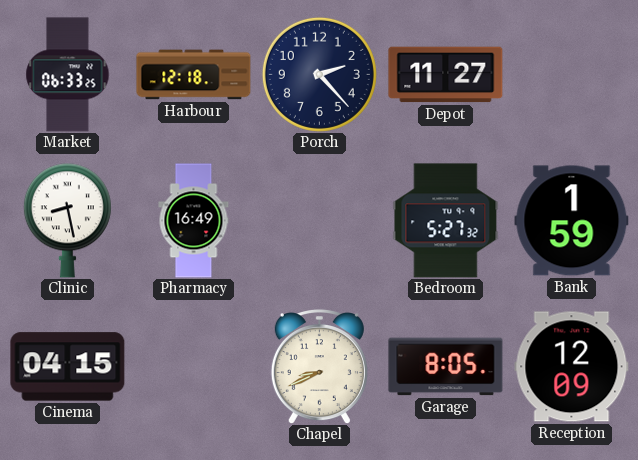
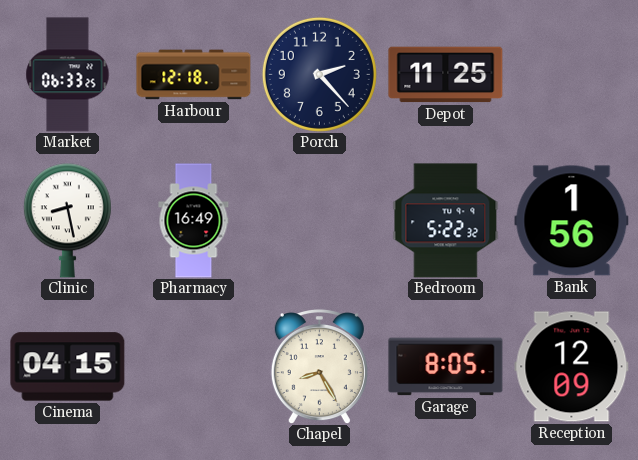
Depot: 11:27 -> 11:25
Bedroom: 5:27 -> 5:22
Bank: 1:59 -> 1:56
Chapel: 8:41 -> 8:25
